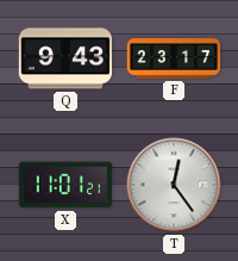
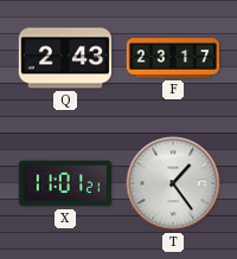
Q: 9:43 -> 2:43
T: 12:24 -> 1:24
